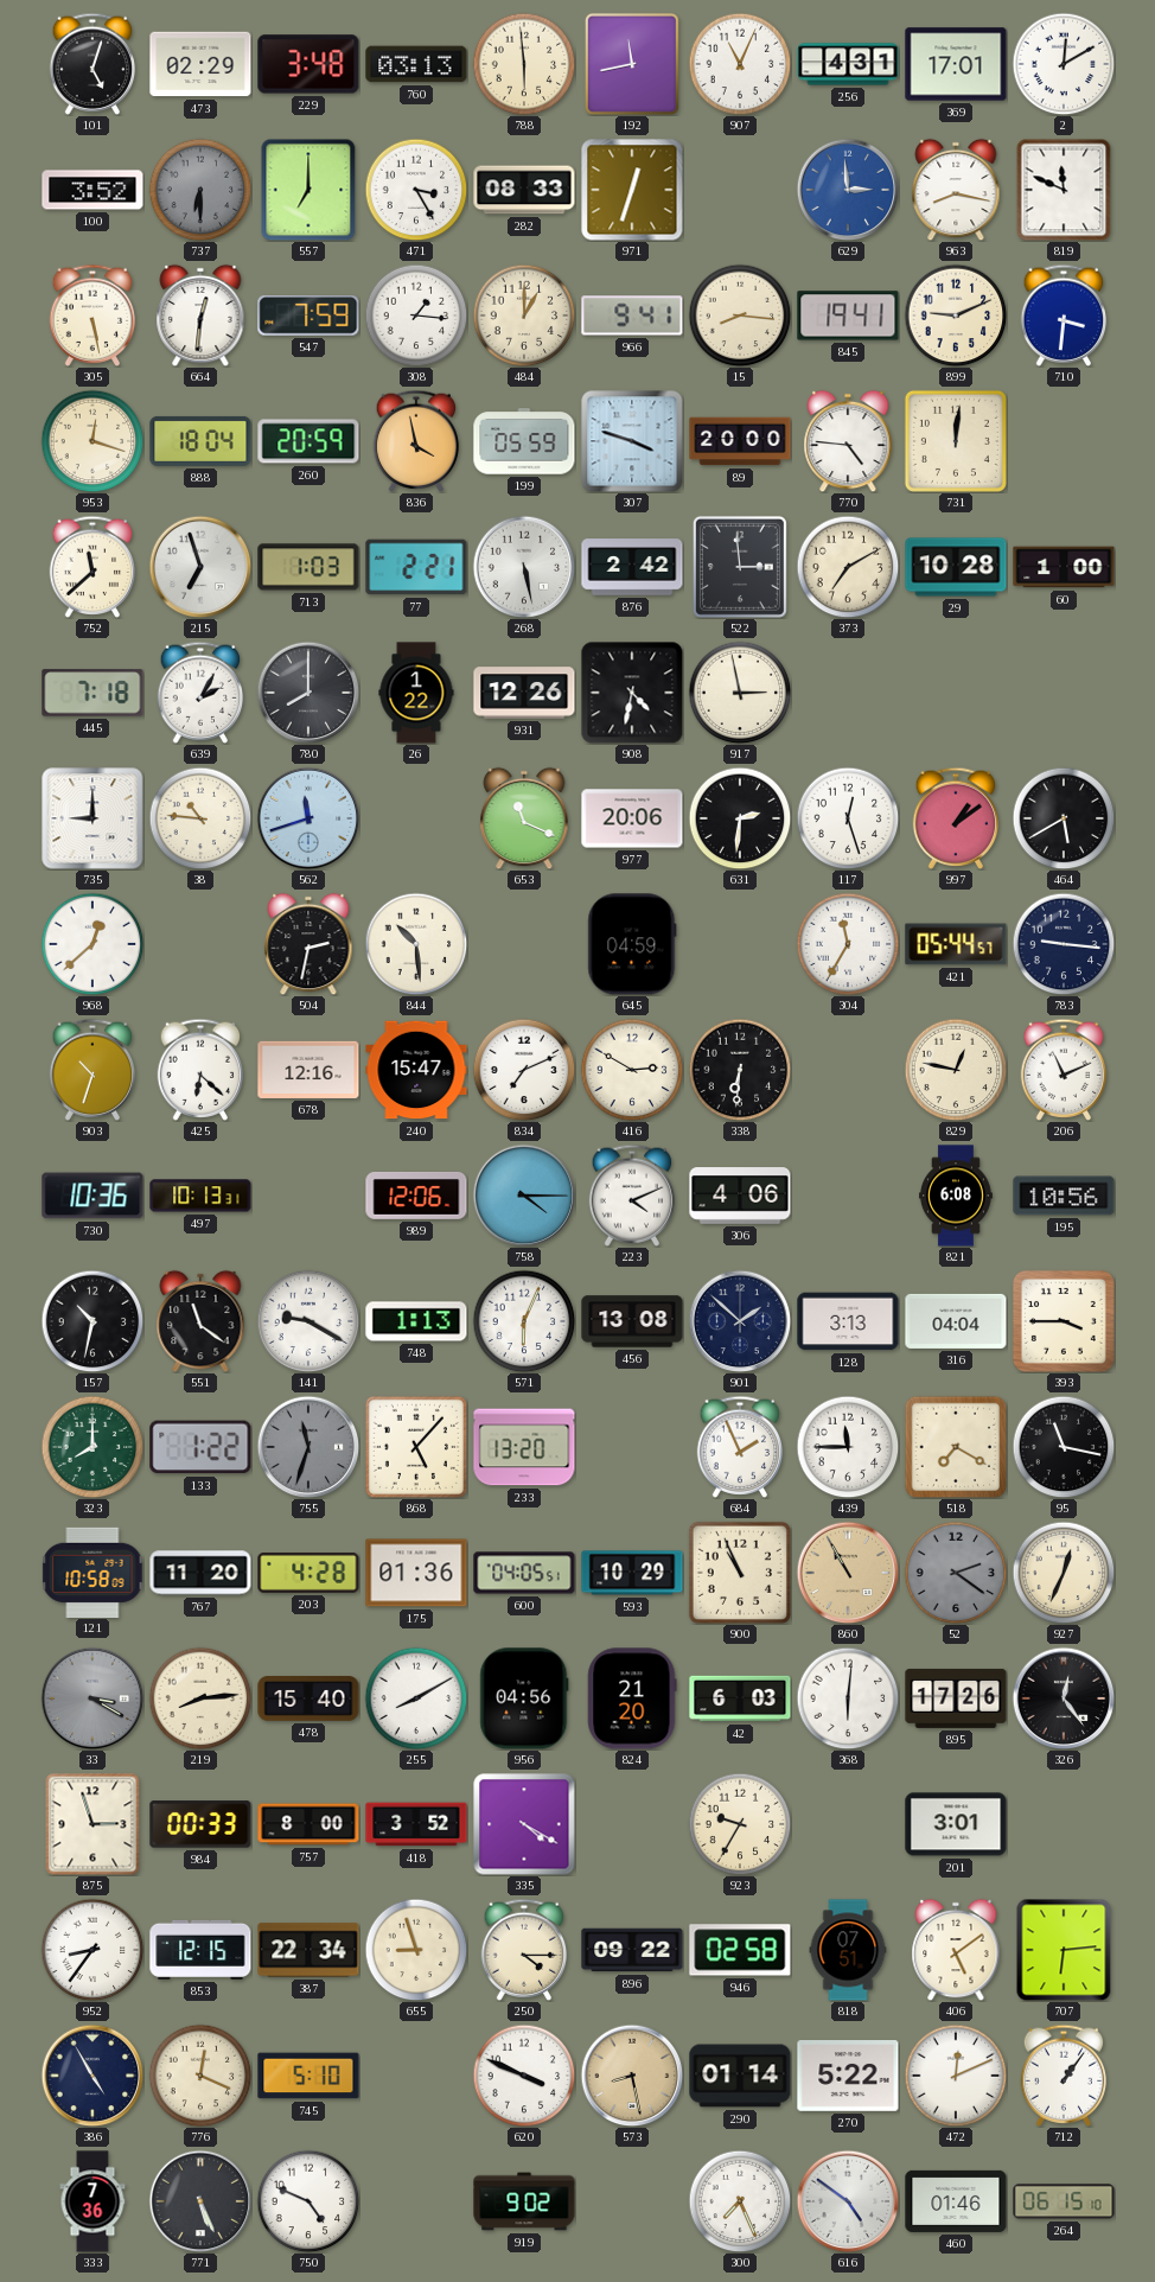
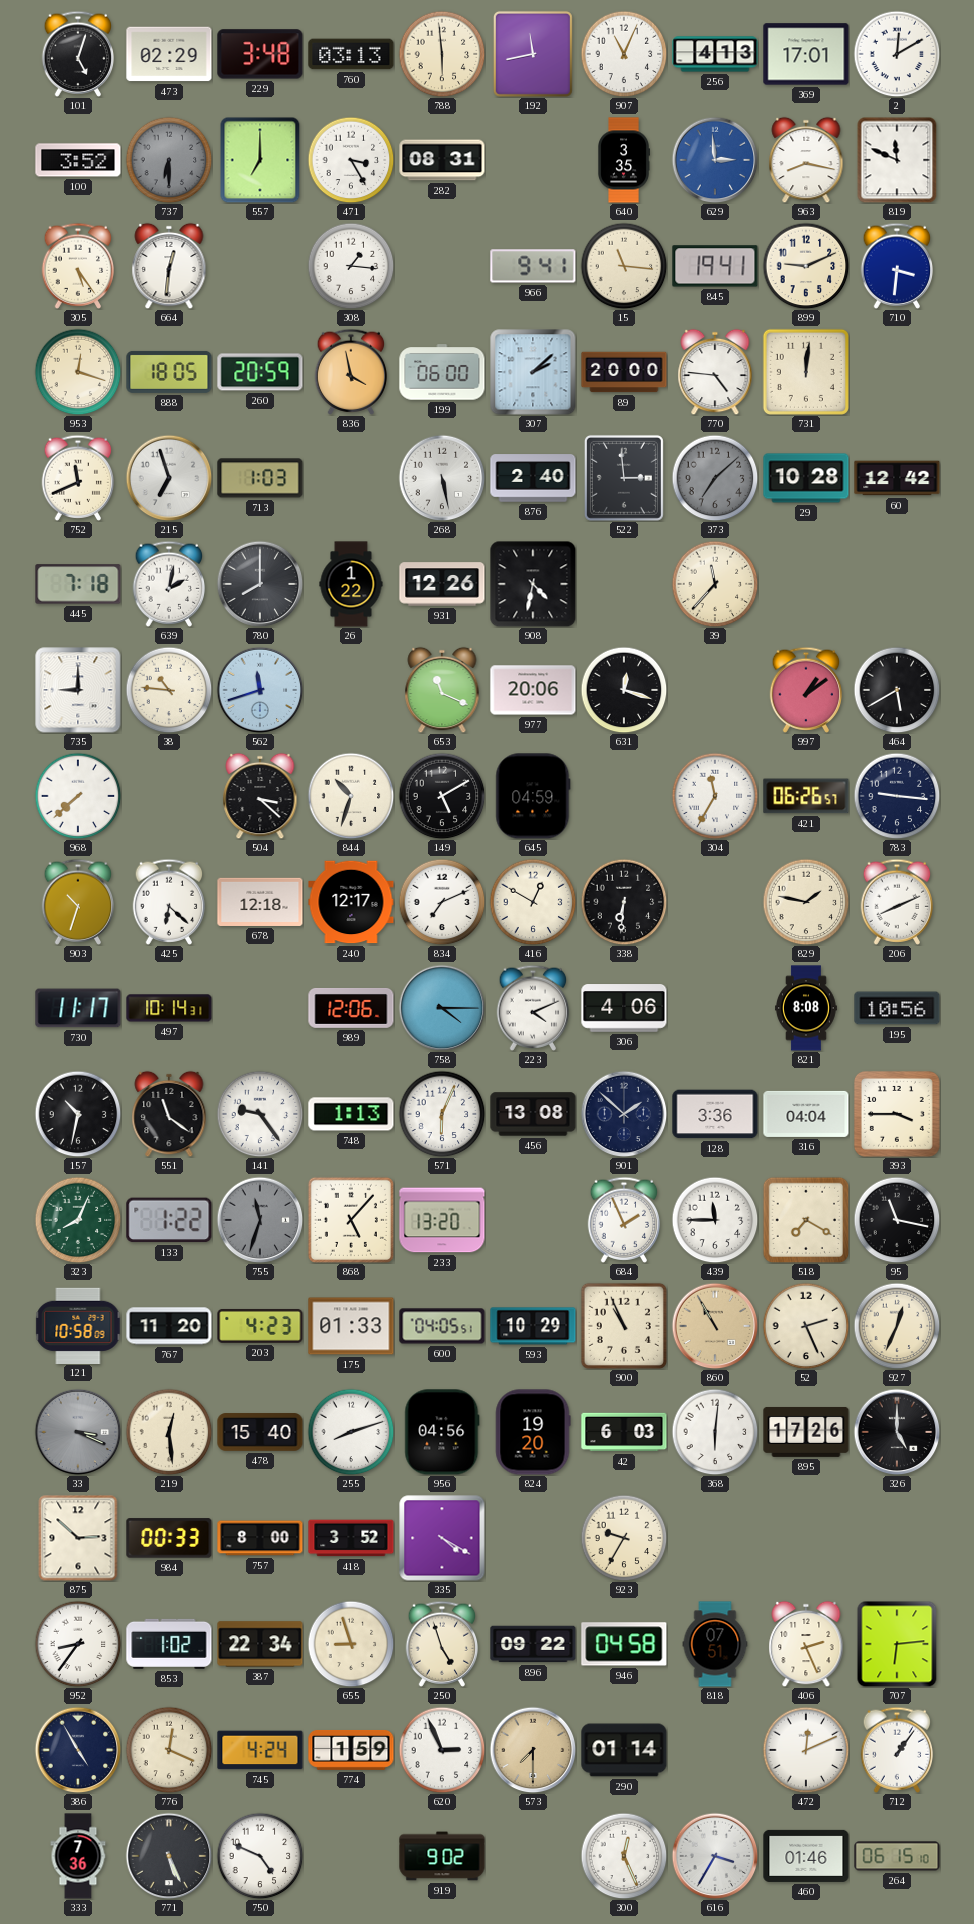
256: 4:31 -> 4:13
282: 08:33 -> 08:31
971: 12:33 -> none
640: none -> 3:35
305: 5:28 -> 5:24
547: 7:59 -> none
484: 1:00 -> none
15: 8:16 -> 11:16
888: 18:04 -> 18:05
199: 05:59 -> 06:00
307: 3:48 -> 2:08
752: 11:38 -> 11:41
77: 2:21 -> none
876: 2:42 -> 2:40
373: 7:10 -> 7:08
373 dial: cream -> grey
60: 1:00 -> 12:42
639: 2:05 -> 2:02
917: 2:58 -> none
39: none -> 11:37
631: 2:31 -> 12:18
117: 12:27 -> none
968: 12:38 -> 7:38
504: 2:32 -> 3:22
844: 10:29 -> 10:33
149: none -> 5:10
421: 05:44 -> 06:26
678: 12:16 -> 12:18
240: 15:47 -> 12:17
416: 2:50 -> 12:50
829: 12:47 -> 1:47
206: 11:11 -> 8:11
730: 10:36 -> 11:17
497: 10:13 -> 10:14
821: 6:08 -> 8:08
141: 9:20 -> 9:24
128: 3:13 -> 3:36
323: 8:00 -> 8:04
203: 4:28 -> 4:23
175: 01:36 -> 01:33
52: 2:21 -> 2:26
52 dial: grey -> cream
33: 3:20 -> 3:19
219: 8:14 -> 12:29
255: 8:10 -> 8:12
824: 21:20 -> 19:20
326: 12:24 -> 5:00
875: 2:57 -> 2:52
201: 3:01 -> none
853: 12:15 -> 1:02
250: 4:15 -> 4:57
946: 02:58 -> 04:58
406: 5:09 -> 2:26
745: 5:10 -> 4:24
774: none -> 1:59
620: 3:49 -> 2:56
573: 8:28 -> 7:30
270: 5:22 -> none
300: 7:26 -> 12:26
616: 4:51 -> 3:35
